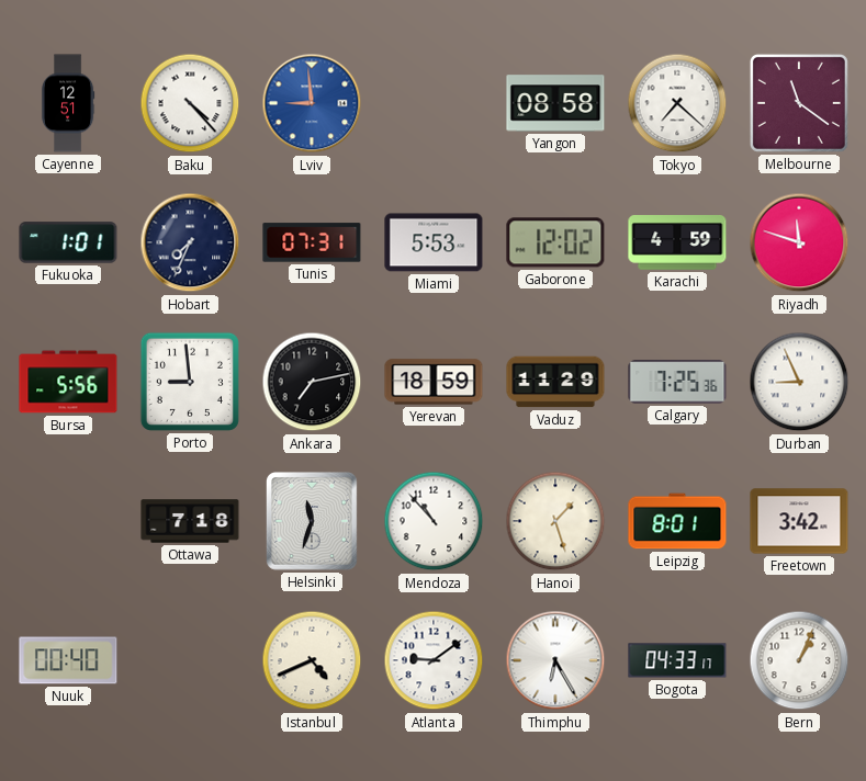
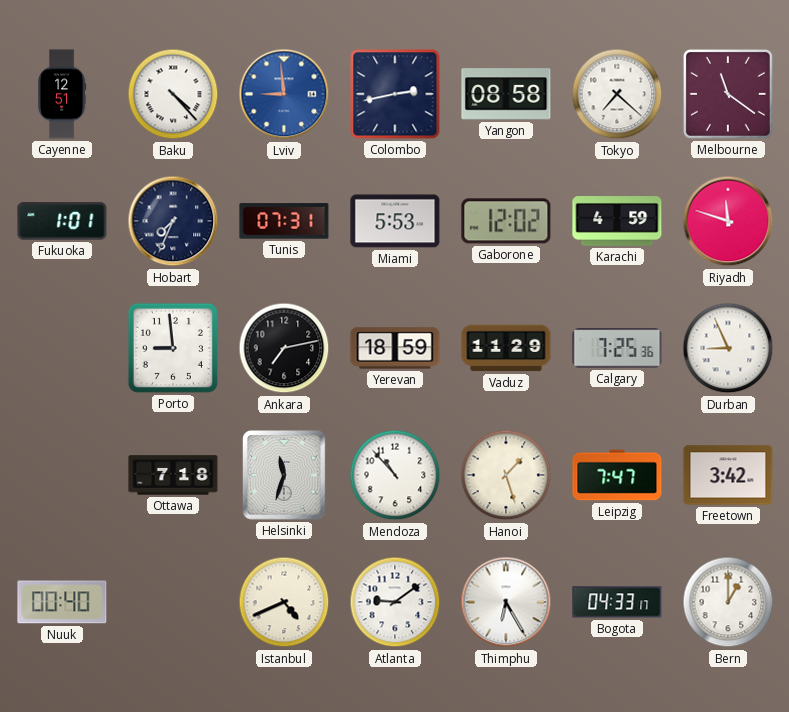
Colombo: none -> 2:43
Bursa: 5:56 -> none
Leipzig: 8:01 -> 7:47
Bern: 1:04 -> 1:00
